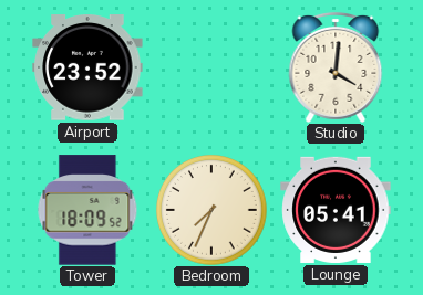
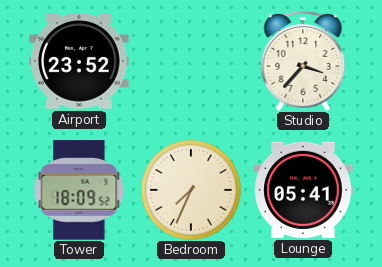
Studio: 4:01 -> 3:37
